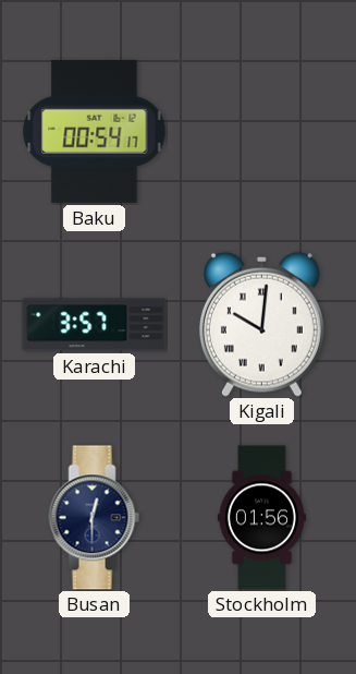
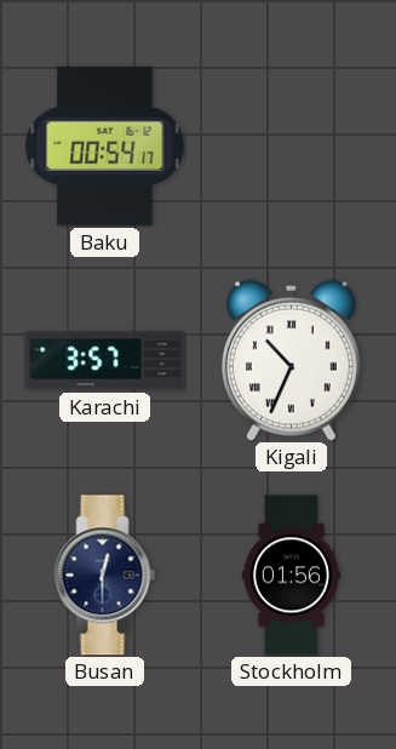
Kigali: 10:01 -> 10:34
